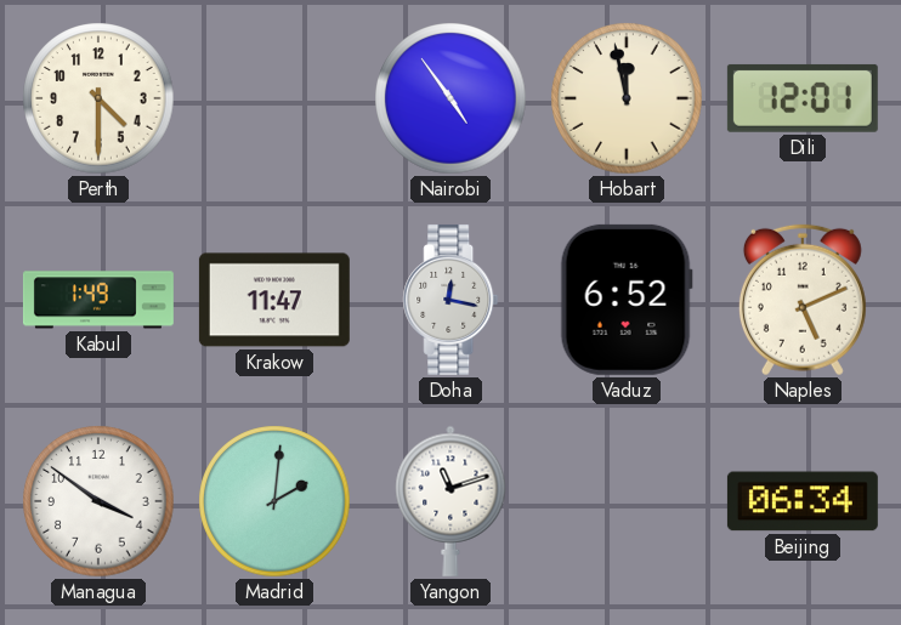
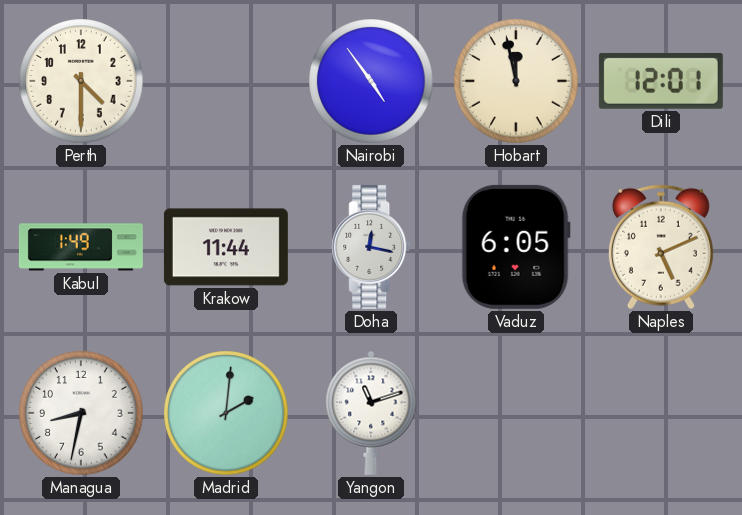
Krakow: 11:47 -> 11:44
Vaduz: 6:52 -> 6:05
Managua: 3:51 -> 8:32
Beijing: 06:34 -> none
